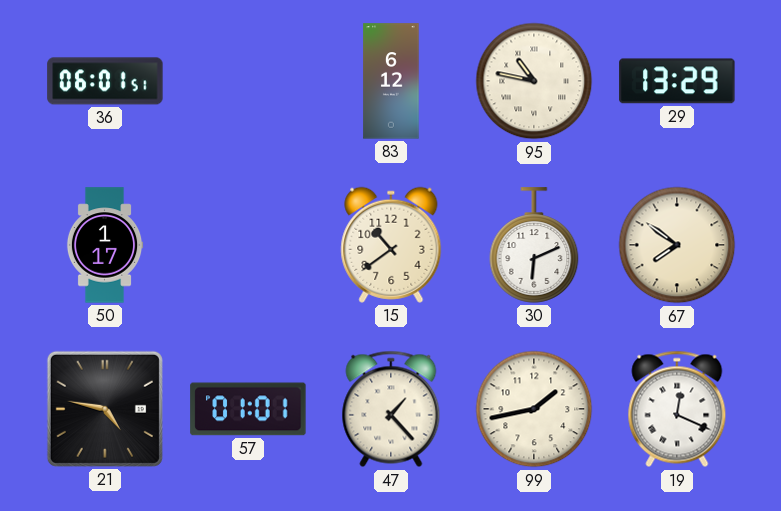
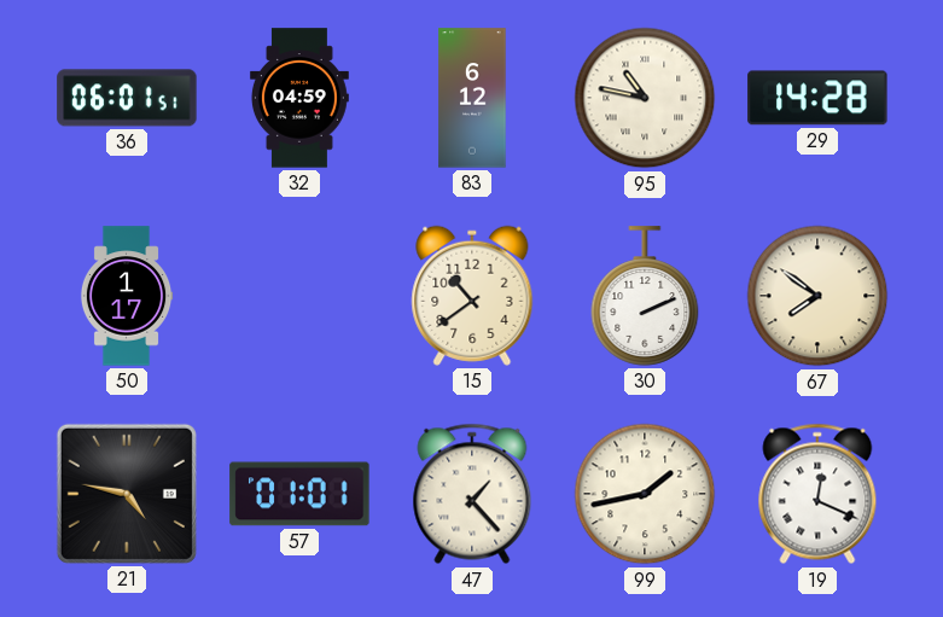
32: none -> 04:59
29: 13:29 -> 14:28
30: 6:11 -> 2:11
